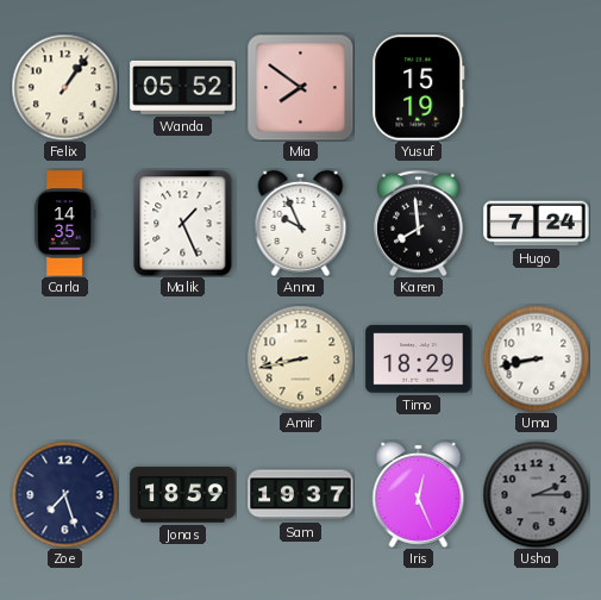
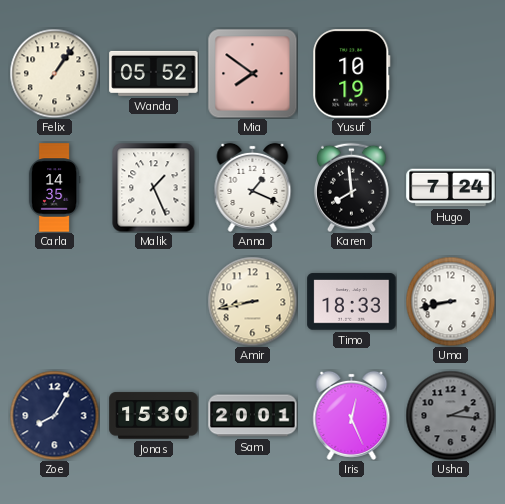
Yusuf: 15:19 -> 10:19
Anna: 9:56 -> 1:19
Timo: 18:29 -> 18:33
Zoe: 7:27 -> 8:05
Jonas: 18:59 -> 15:30
Sam: 19:37 -> 20:01
Usha: 2:15 -> 2:16
